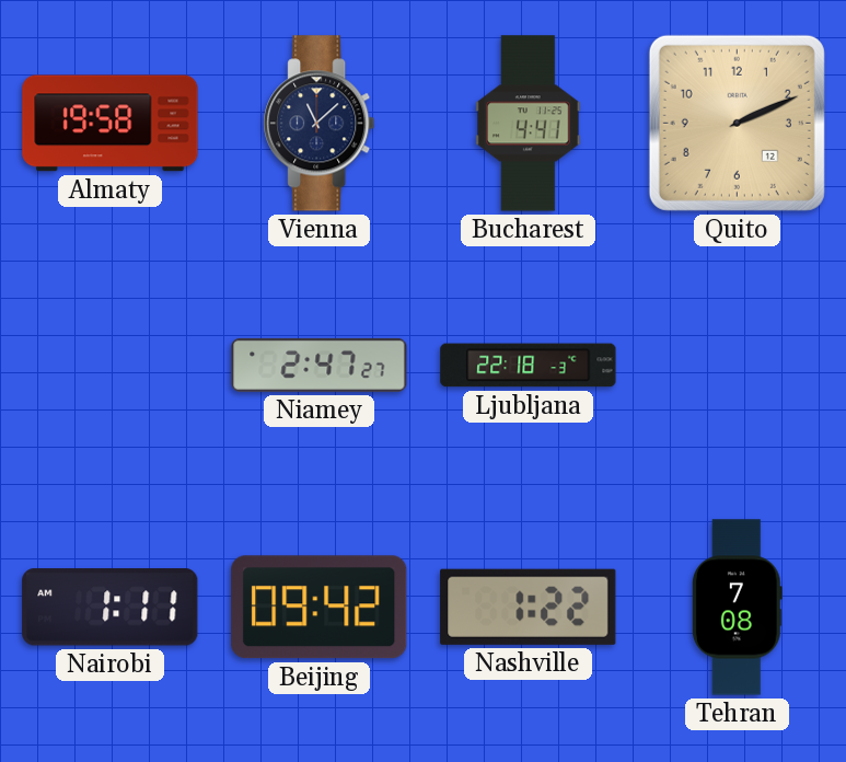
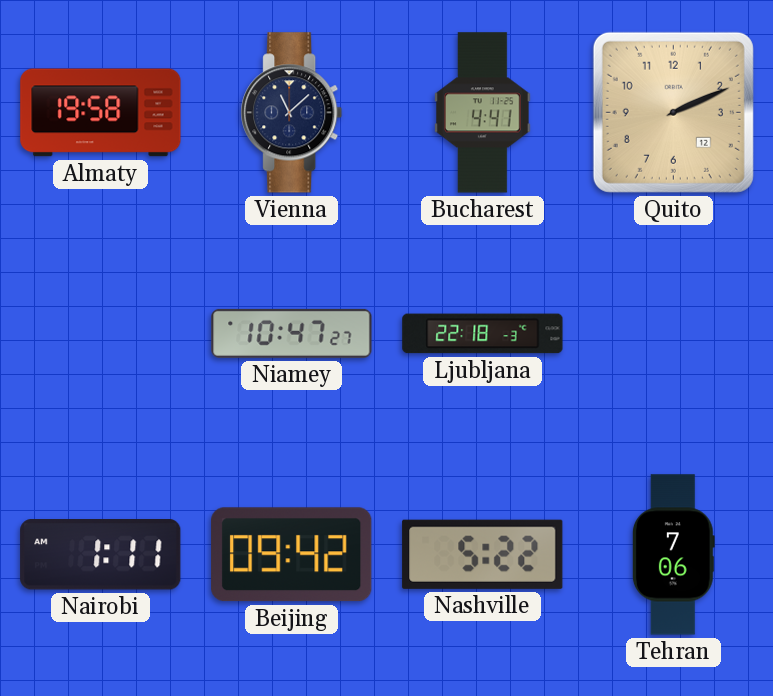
Niamey: 2:47 -> 10:47
Nashville: 1:22 -> 5:22
Tehran: 7:08 -> 7:06
